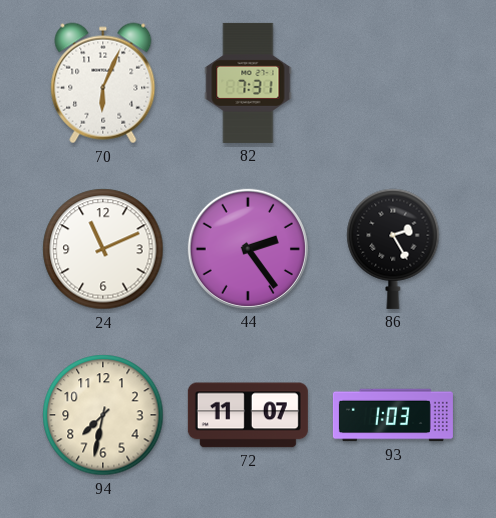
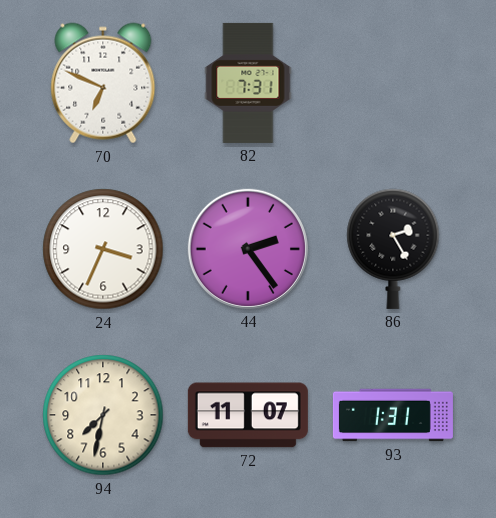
70: 6:04 -> 6:49
24: 11:11 -> 3:34
93: 1:03 -> 1:31
